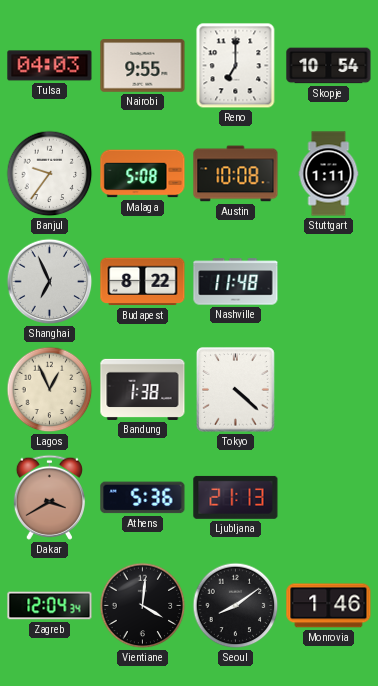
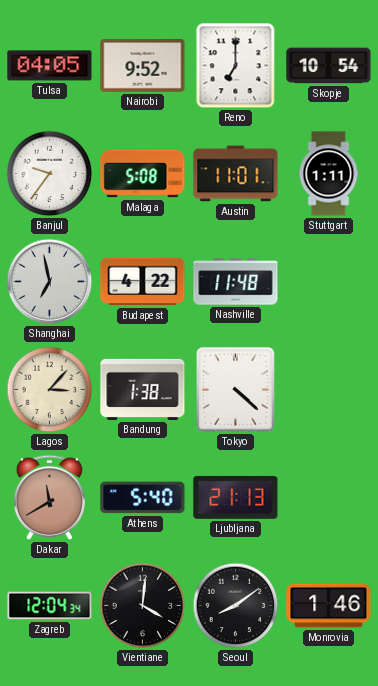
Tulsa: 04:03 -> 04:05
Nairobi: 9:55 -> 9:52
Austin: 10:08 -> 11:01
Shanghai: 6:56 -> 6:58
Budapest: 8:22 -> 4:22
Lagos: 12:56 -> 3:07
Dakar: 3:40 -> 11:40
Athens: 5:36 -> 5:40
